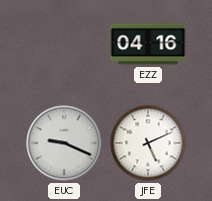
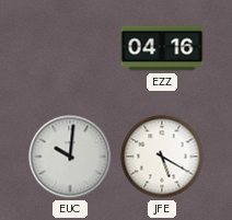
EUC: 9:19 -> 10:01
JFE: 5:11 -> 5:20
